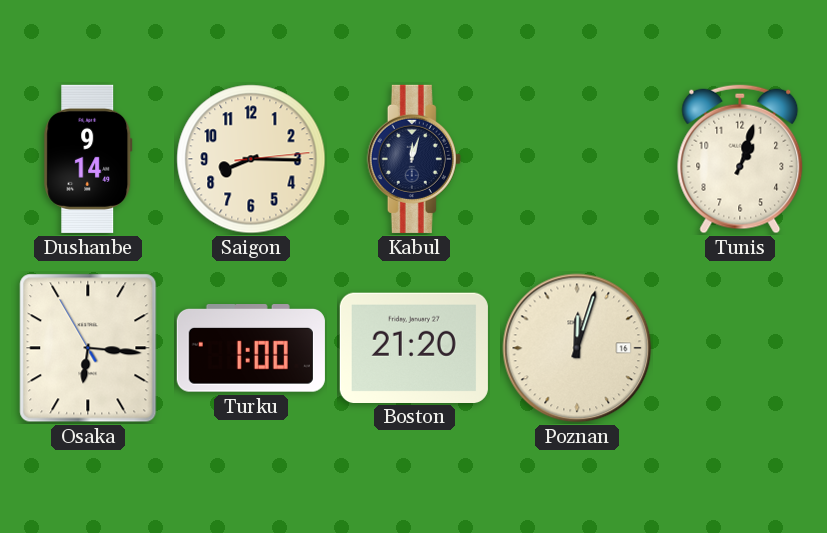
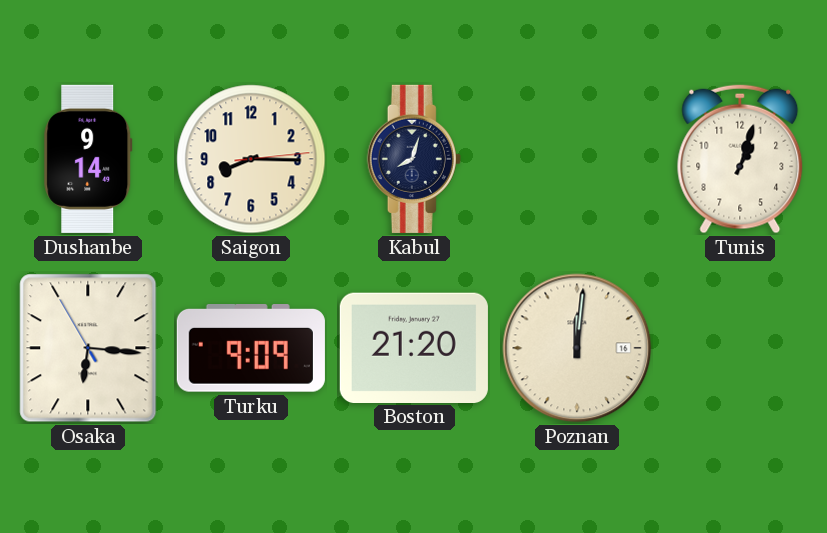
Kabul: 12:03 -> 8:03
Turku: 1:00 -> 9:09
Poznan: 12:03 -> 12:01
